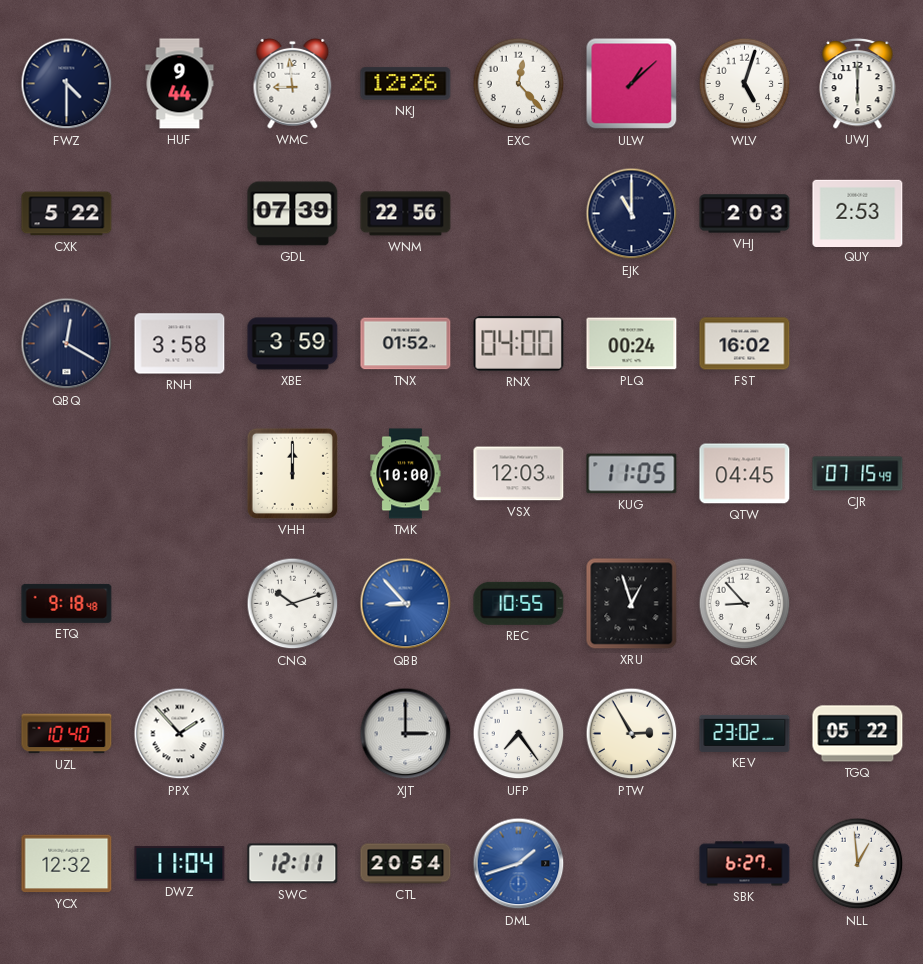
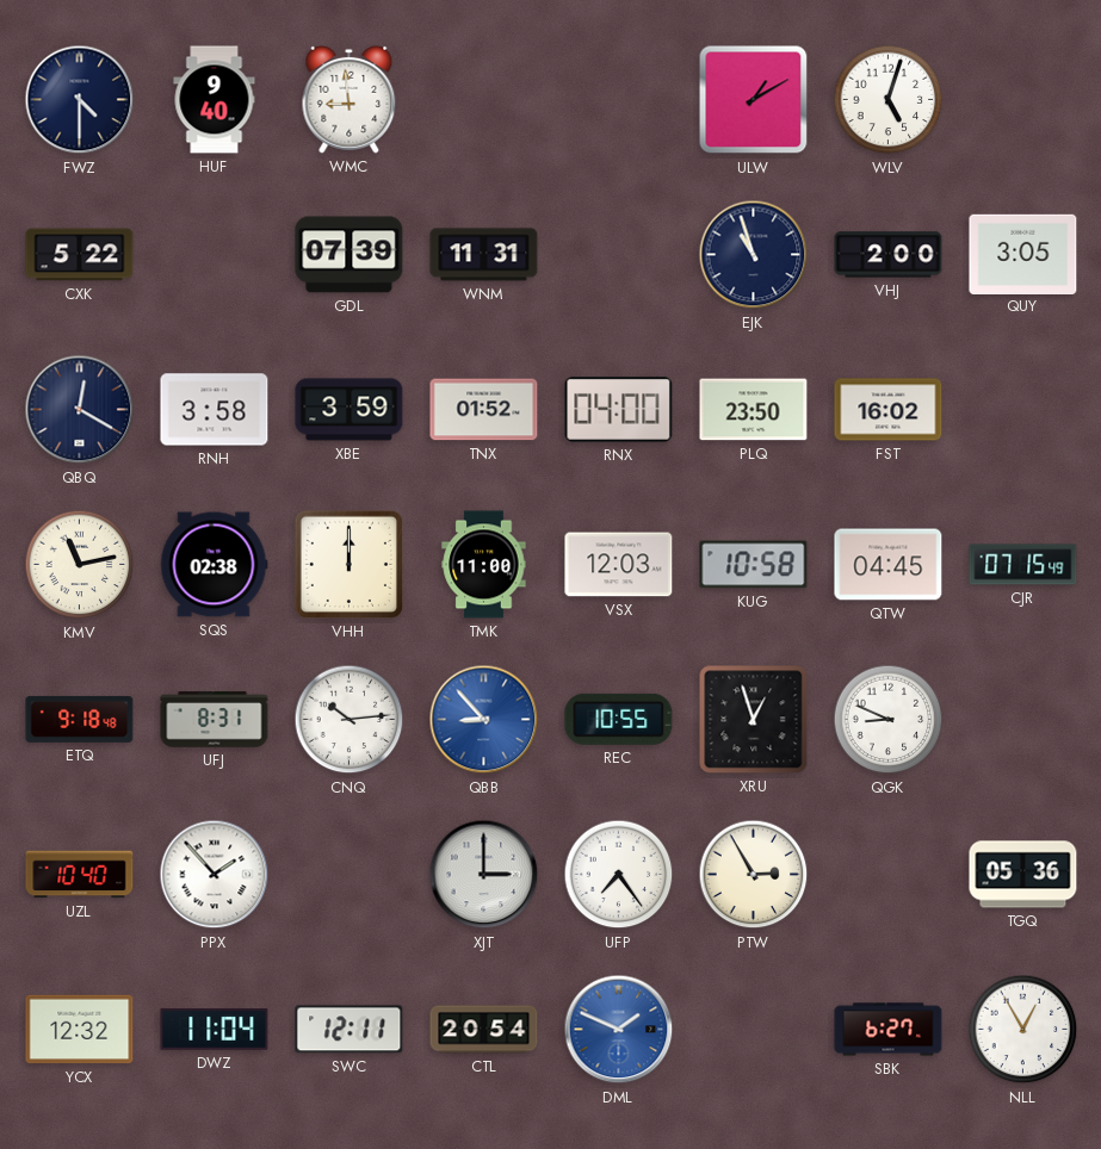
HUF: 9:44 -> 9:40
NKJ: 12:26 -> none
EXC: 12:23 -> none
ULW: 1:08 -> 1:10
UWJ: 6:00 -> none
WNM: 22:56 -> 11:31
EJK: 11:00 -> 10:57
VHJ: 2:03 -> 2:00
QUY: 2:53 -> 3:05
PLQ: 00:24 -> 23:50
KMV: none -> 11:13
SQS: none -> 02:38
TMK: 10:00 -> 11:00
KUG: 11:05 -> 10:58
UFJ: none -> 8:31
CNQ: 10:12 -> 10:14
QGK: 8:53 -> 8:49
KEV: 23:02 -> none
TGQ: 05:22 -> 05:36
DML: 1:42 -> 1:49
NLL: 12:59 -> 12:55
